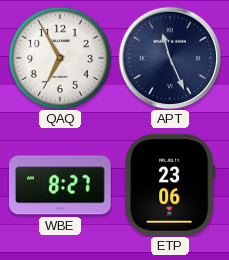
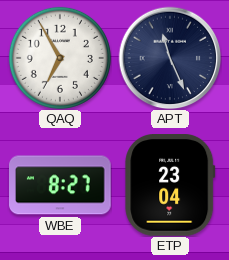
ETP: 23:06 -> 23:04
